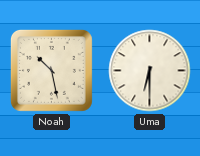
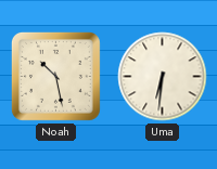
Uma: 6:30 -> 6:31
